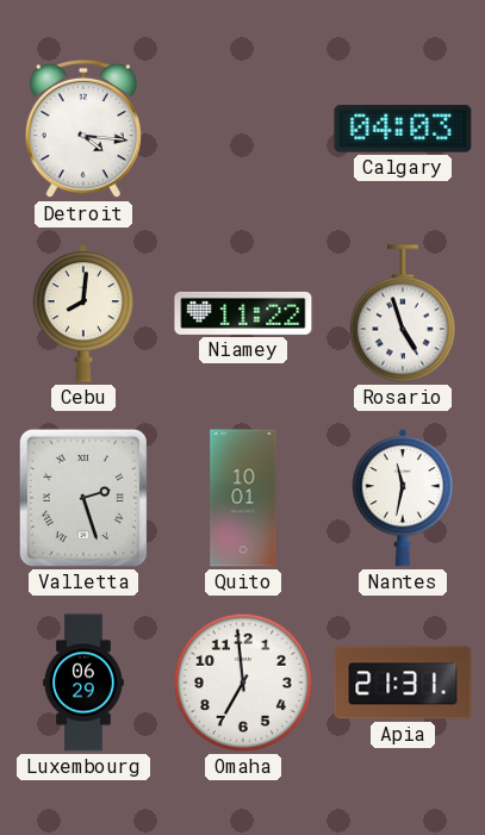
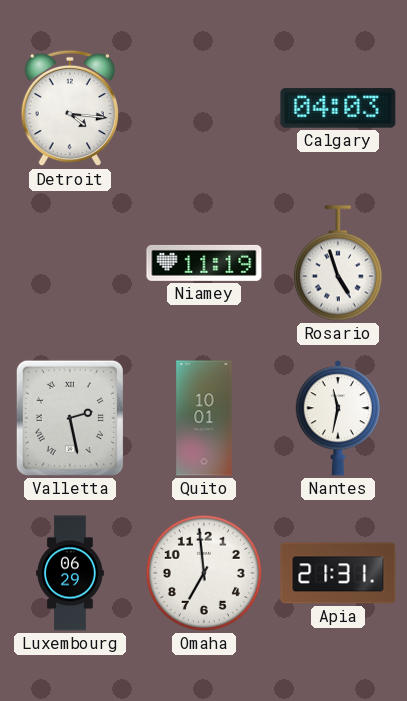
Cebu: 8:01 -> none
Niamey: 11:22 -> 11:19
Valletta: 2:27 -> 2:28
